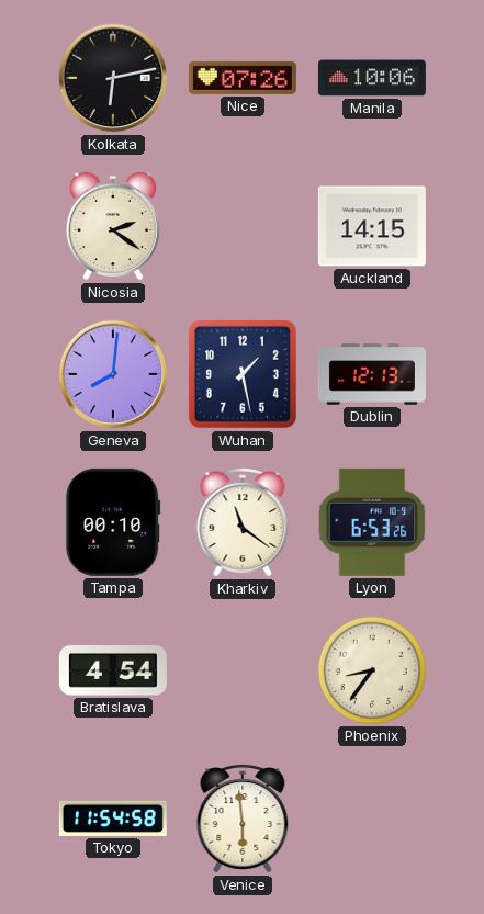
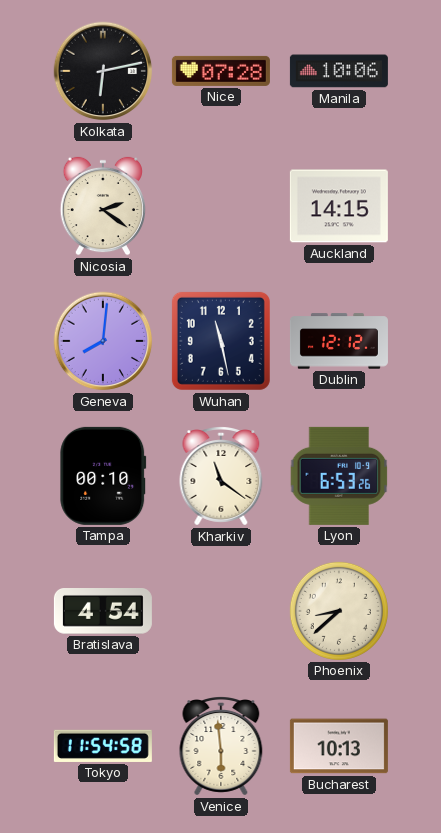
Nice: 07:26 -> 07:28
Wuhan: 1:28 -> 11:28
Dublin: 12:13 -> 12:12
Phoenix: 8:36 -> 8:38
Bucharest: none -> 10:13
